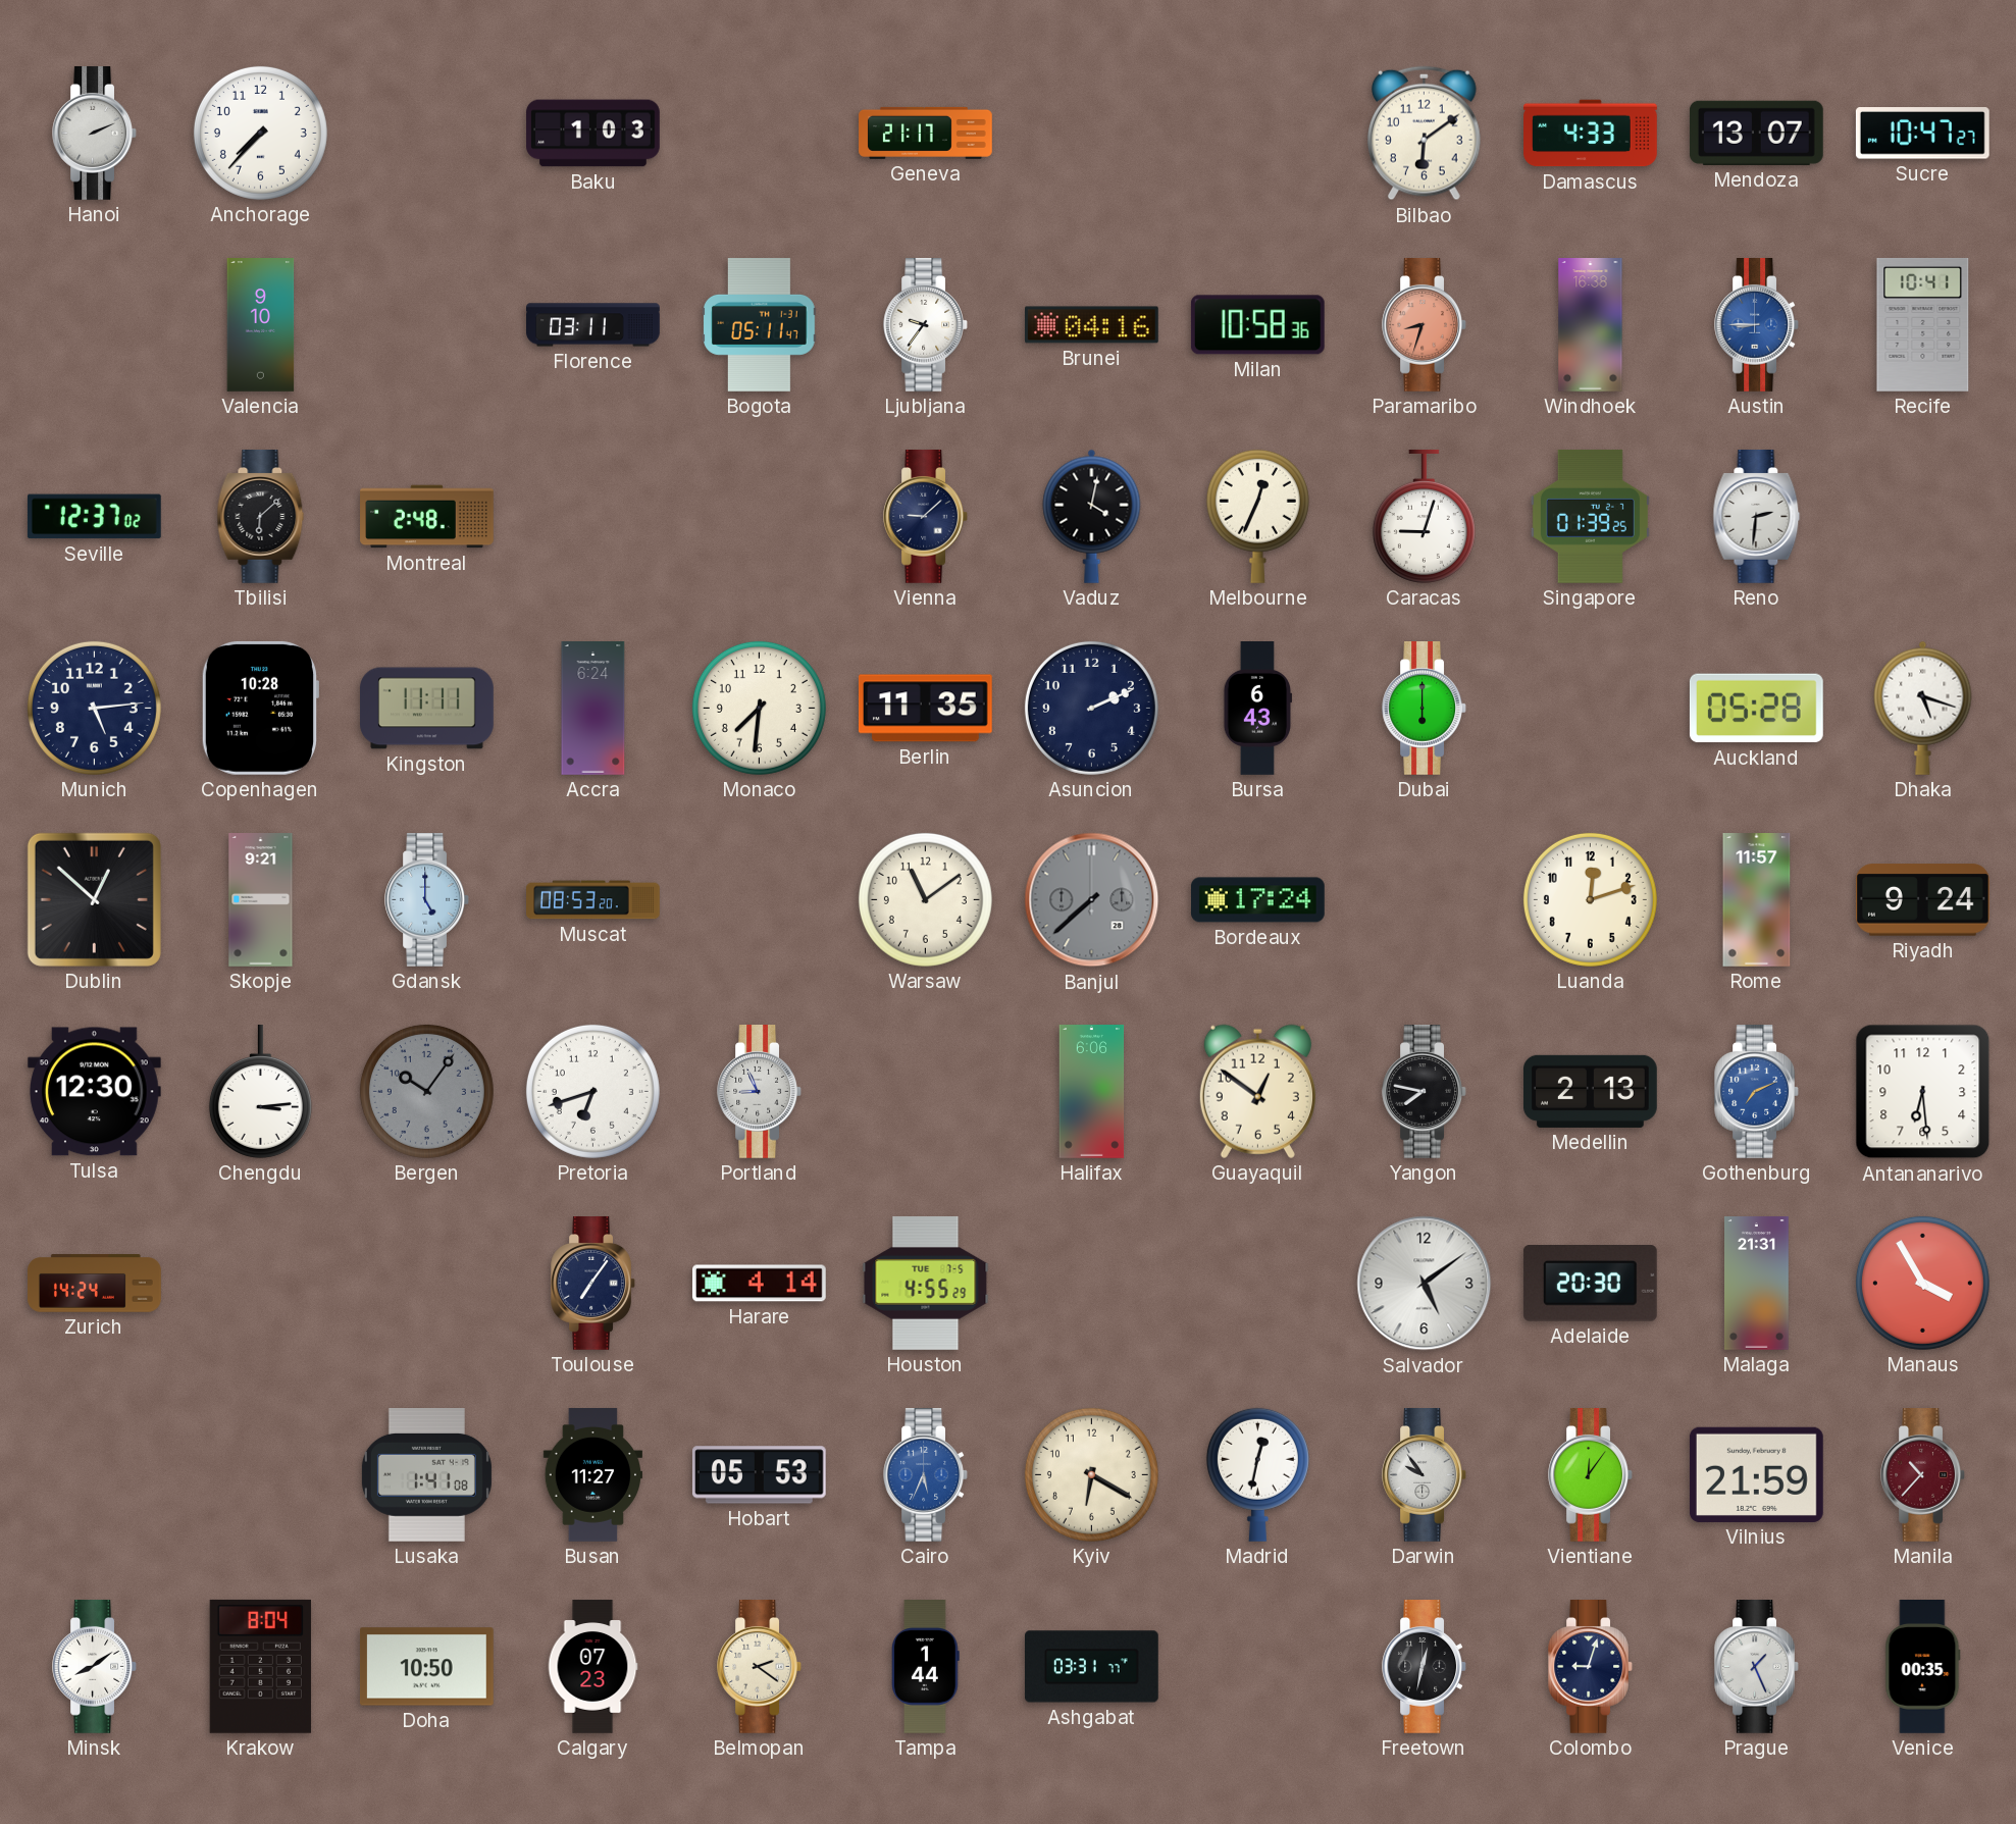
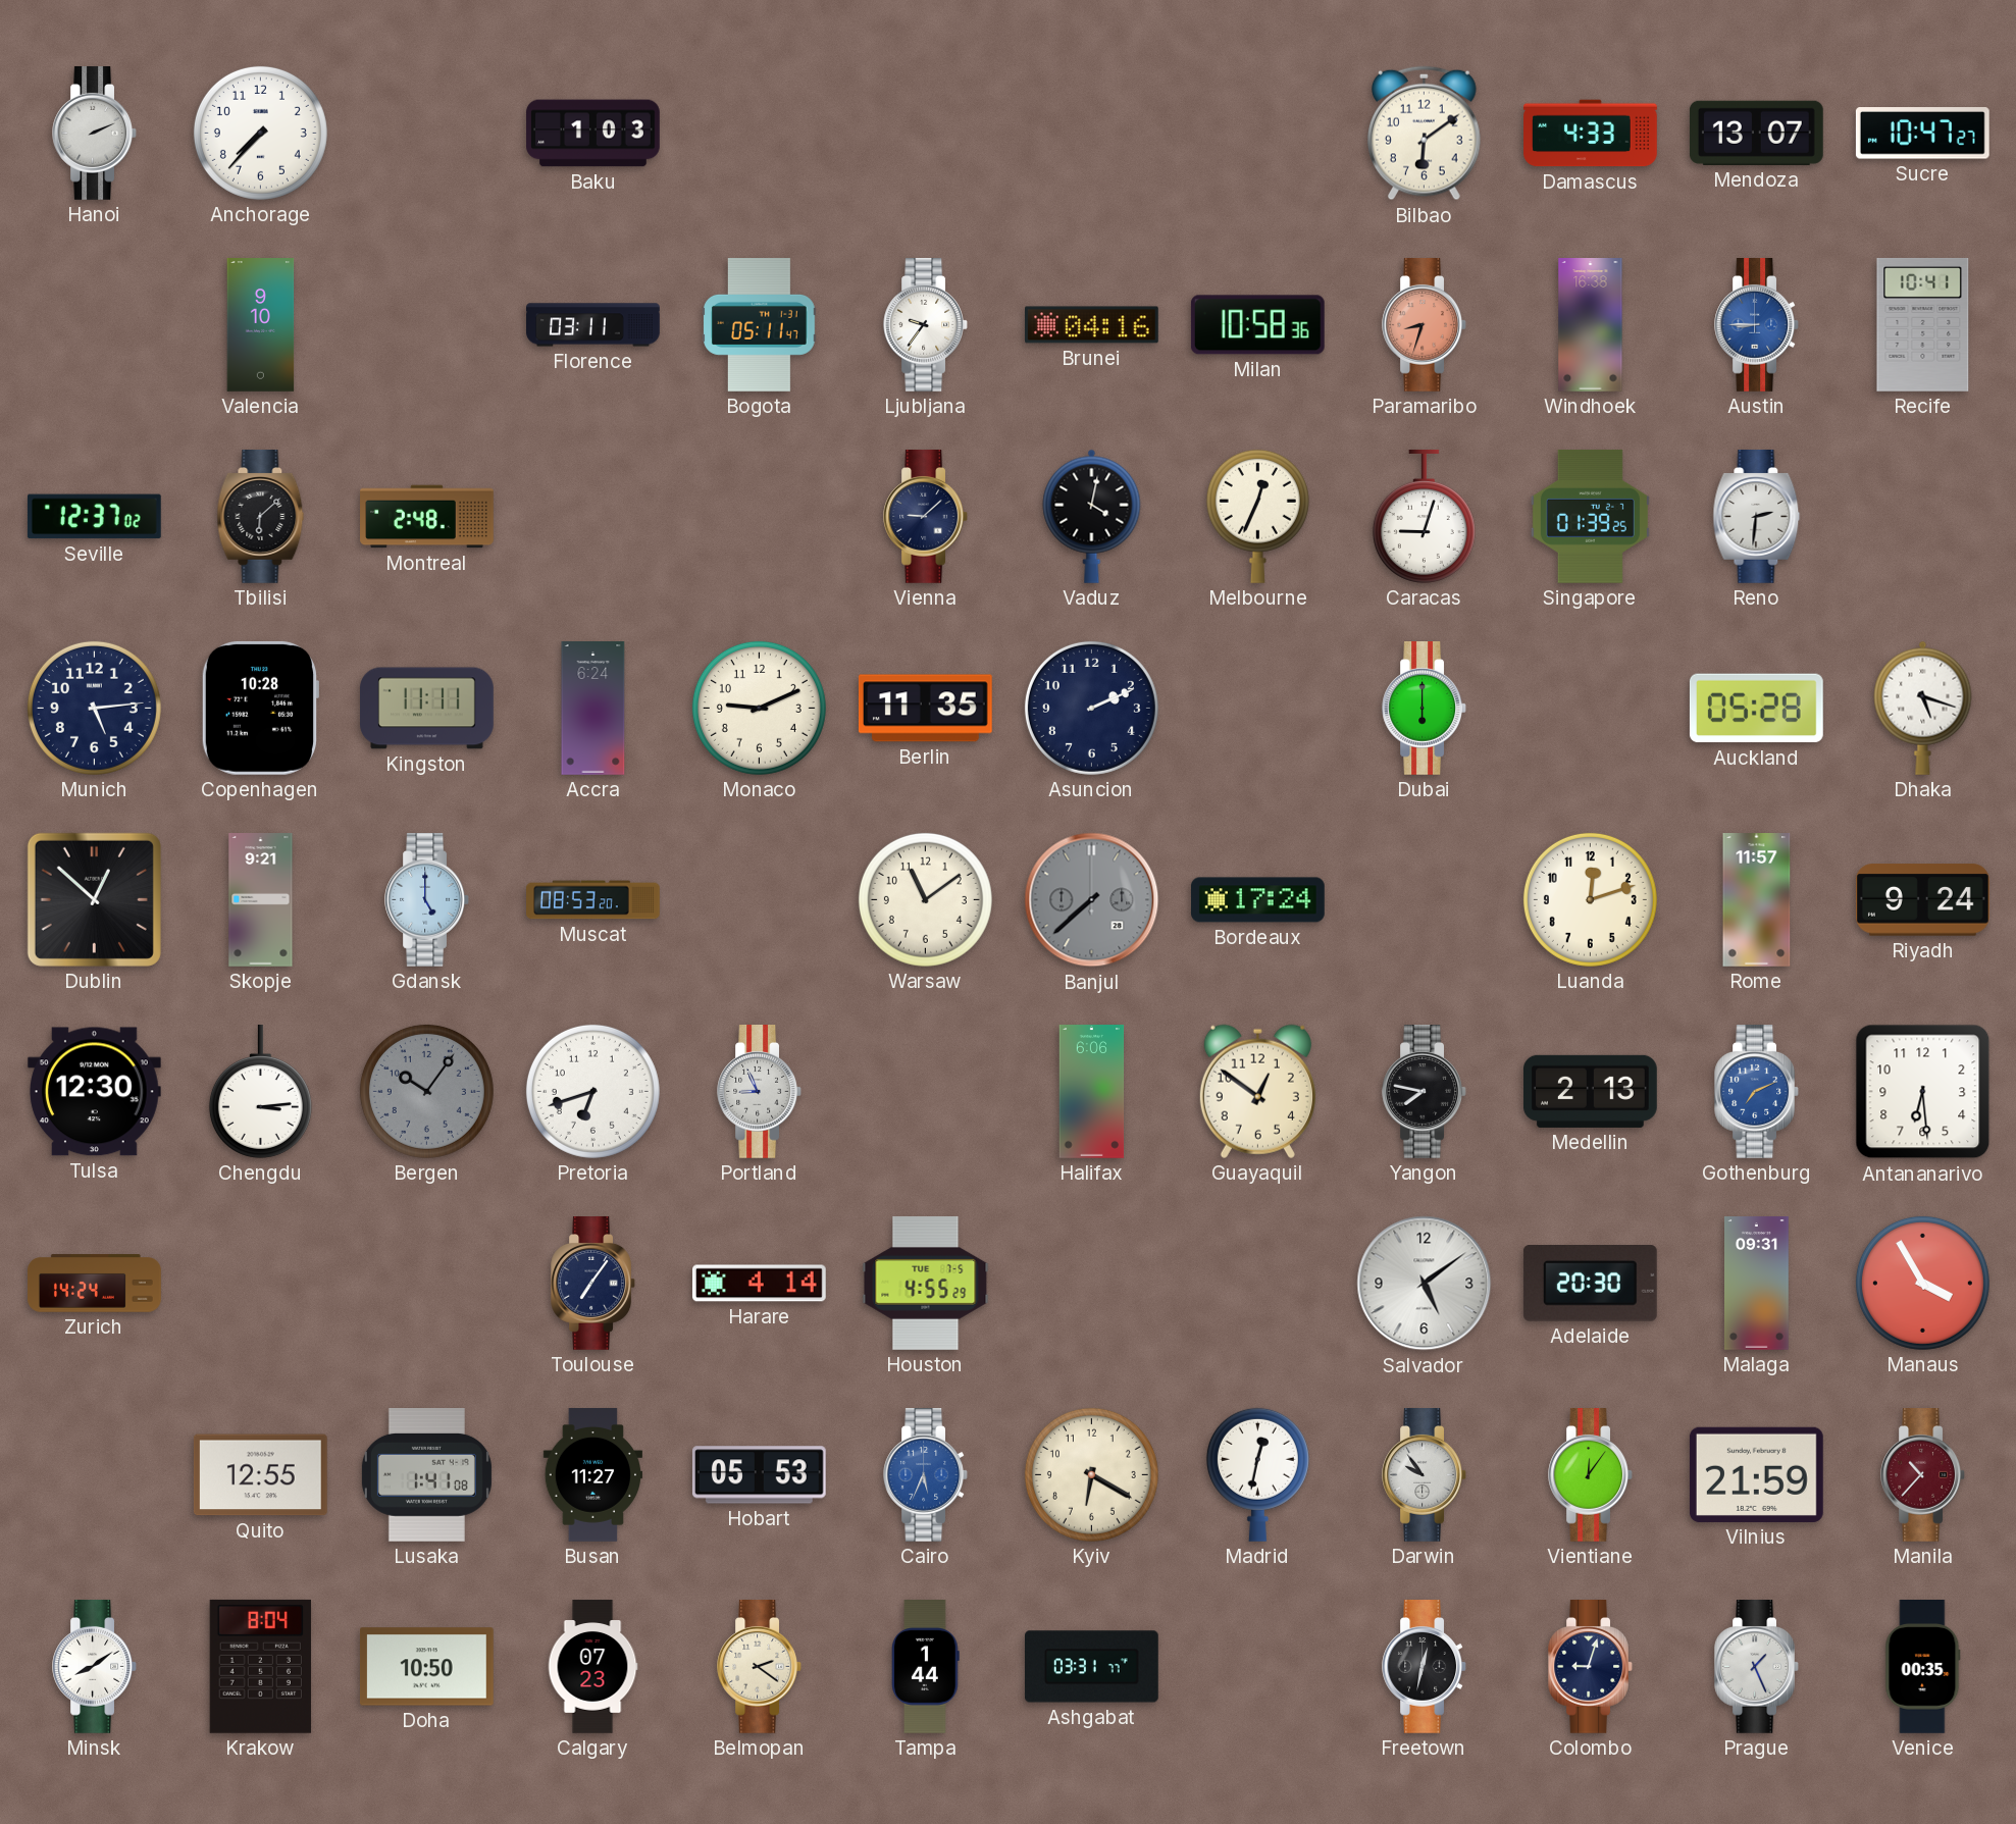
Geneva: 21:17 -> none
Monaco: 7:31 -> 9:11
Bursa: 6:43 -> none
Malaga: 21:31 -> 09:31
Quito: none -> 12:55
